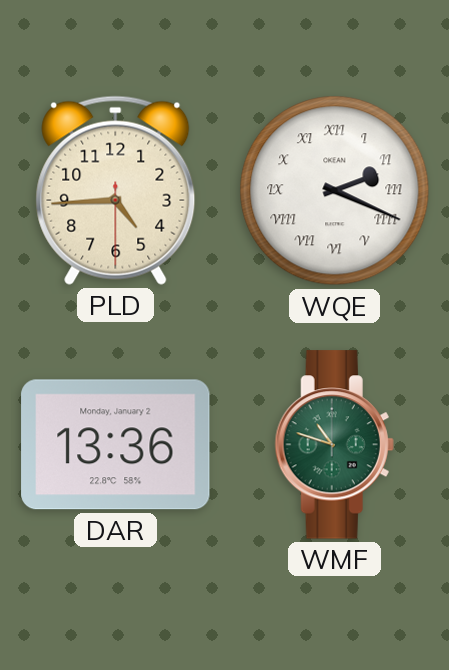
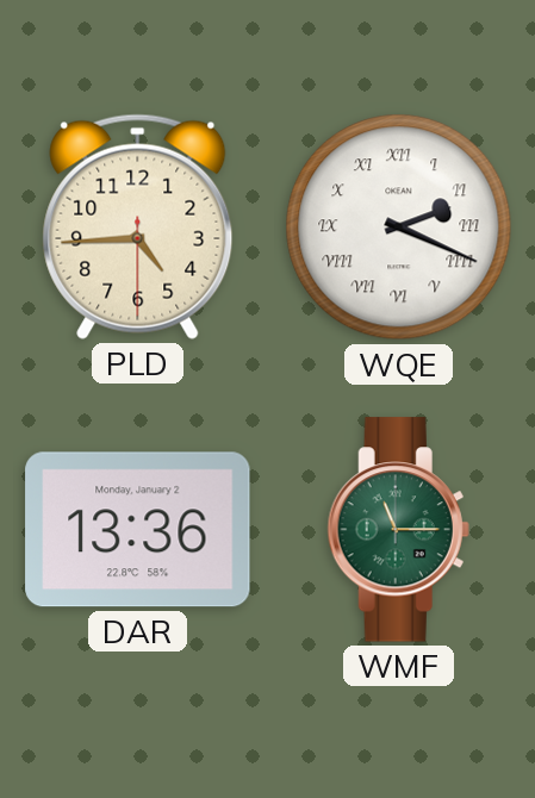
WMF: 10:48 -> 11:15
